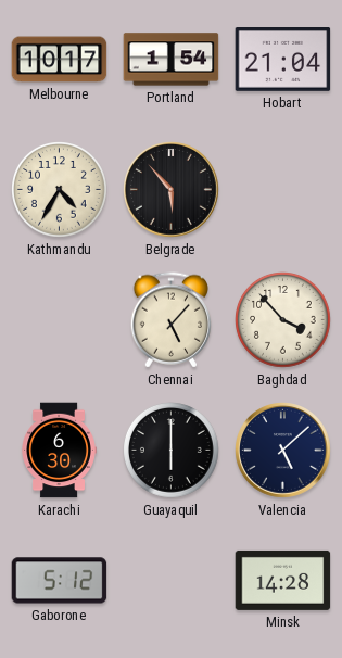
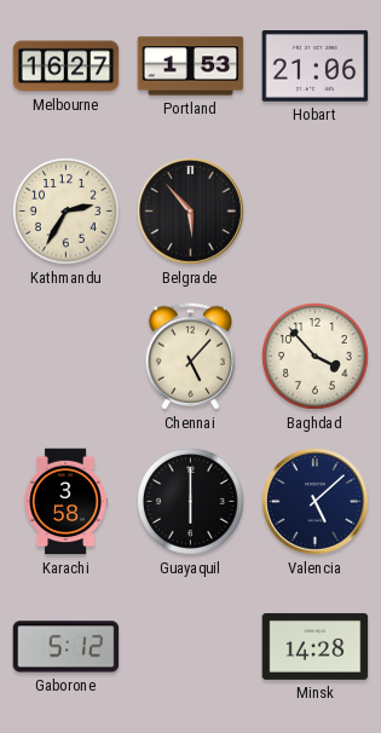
Melbourne: 10:17 -> 16:27
Portland: 1:54 -> 1:53
Hobart: 21:04 -> 21:06
Kathmandu: 4:35 -> 2:35
Karachi: 6:30 -> 3:58
